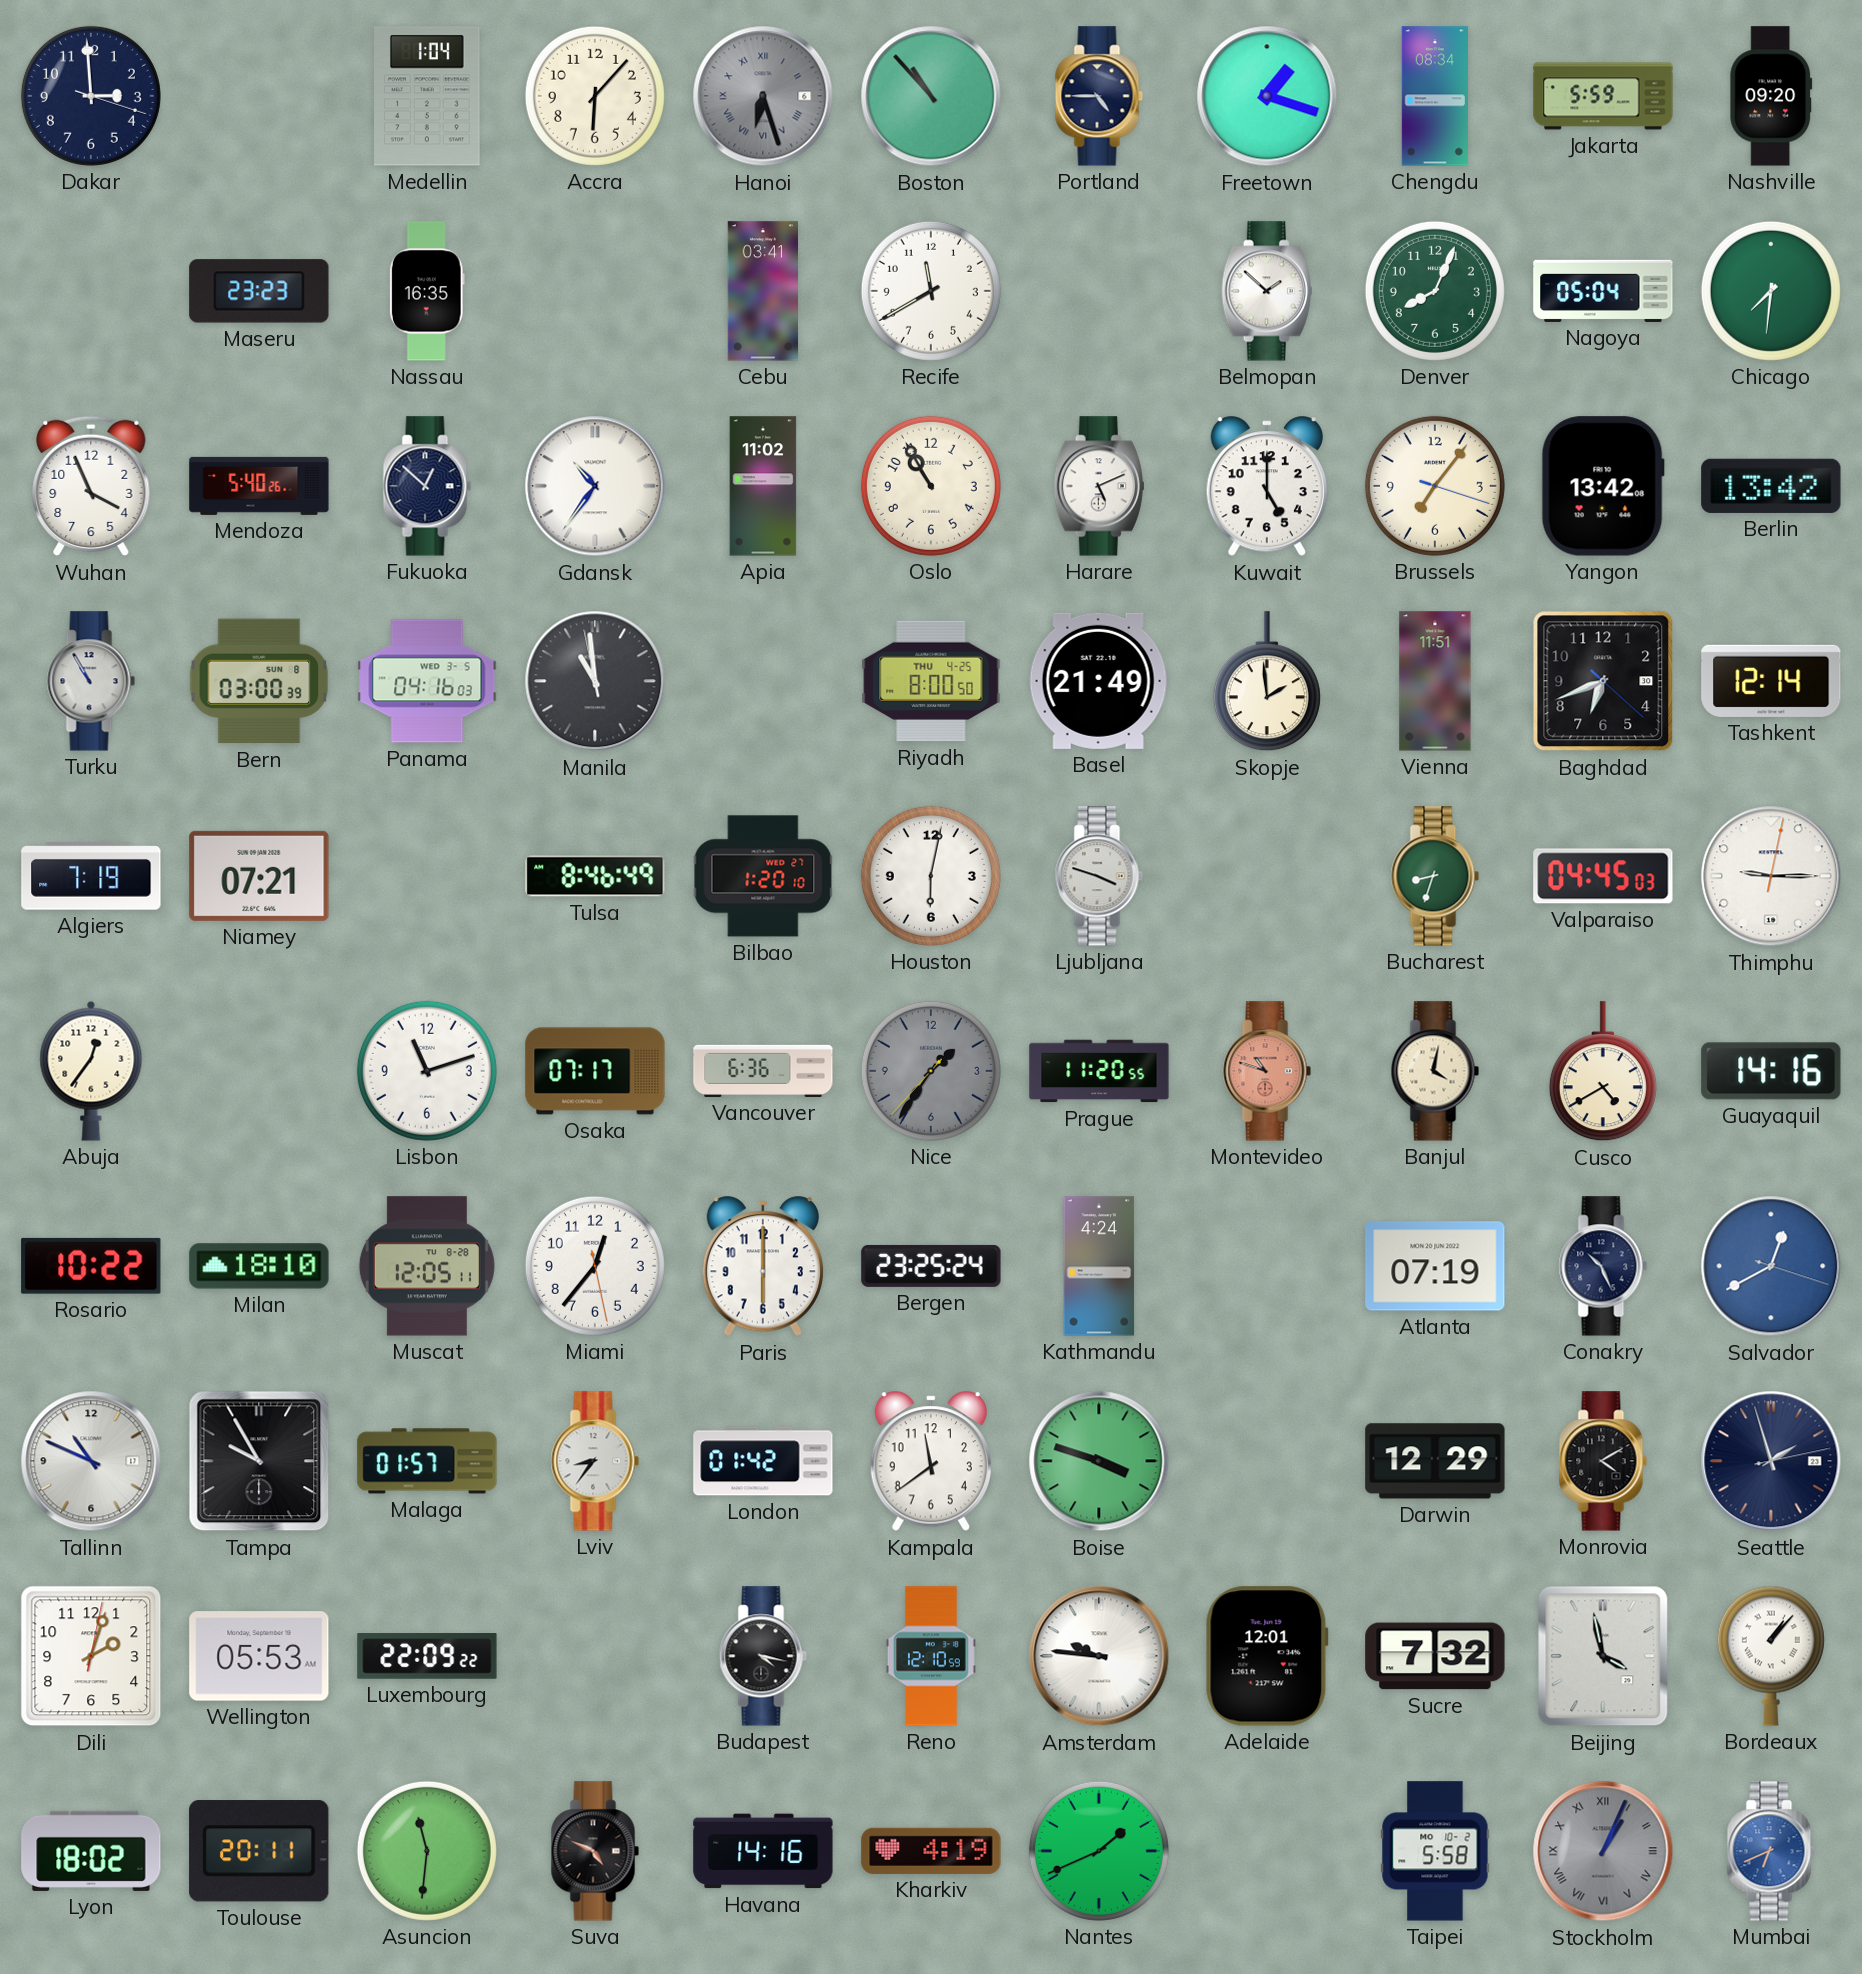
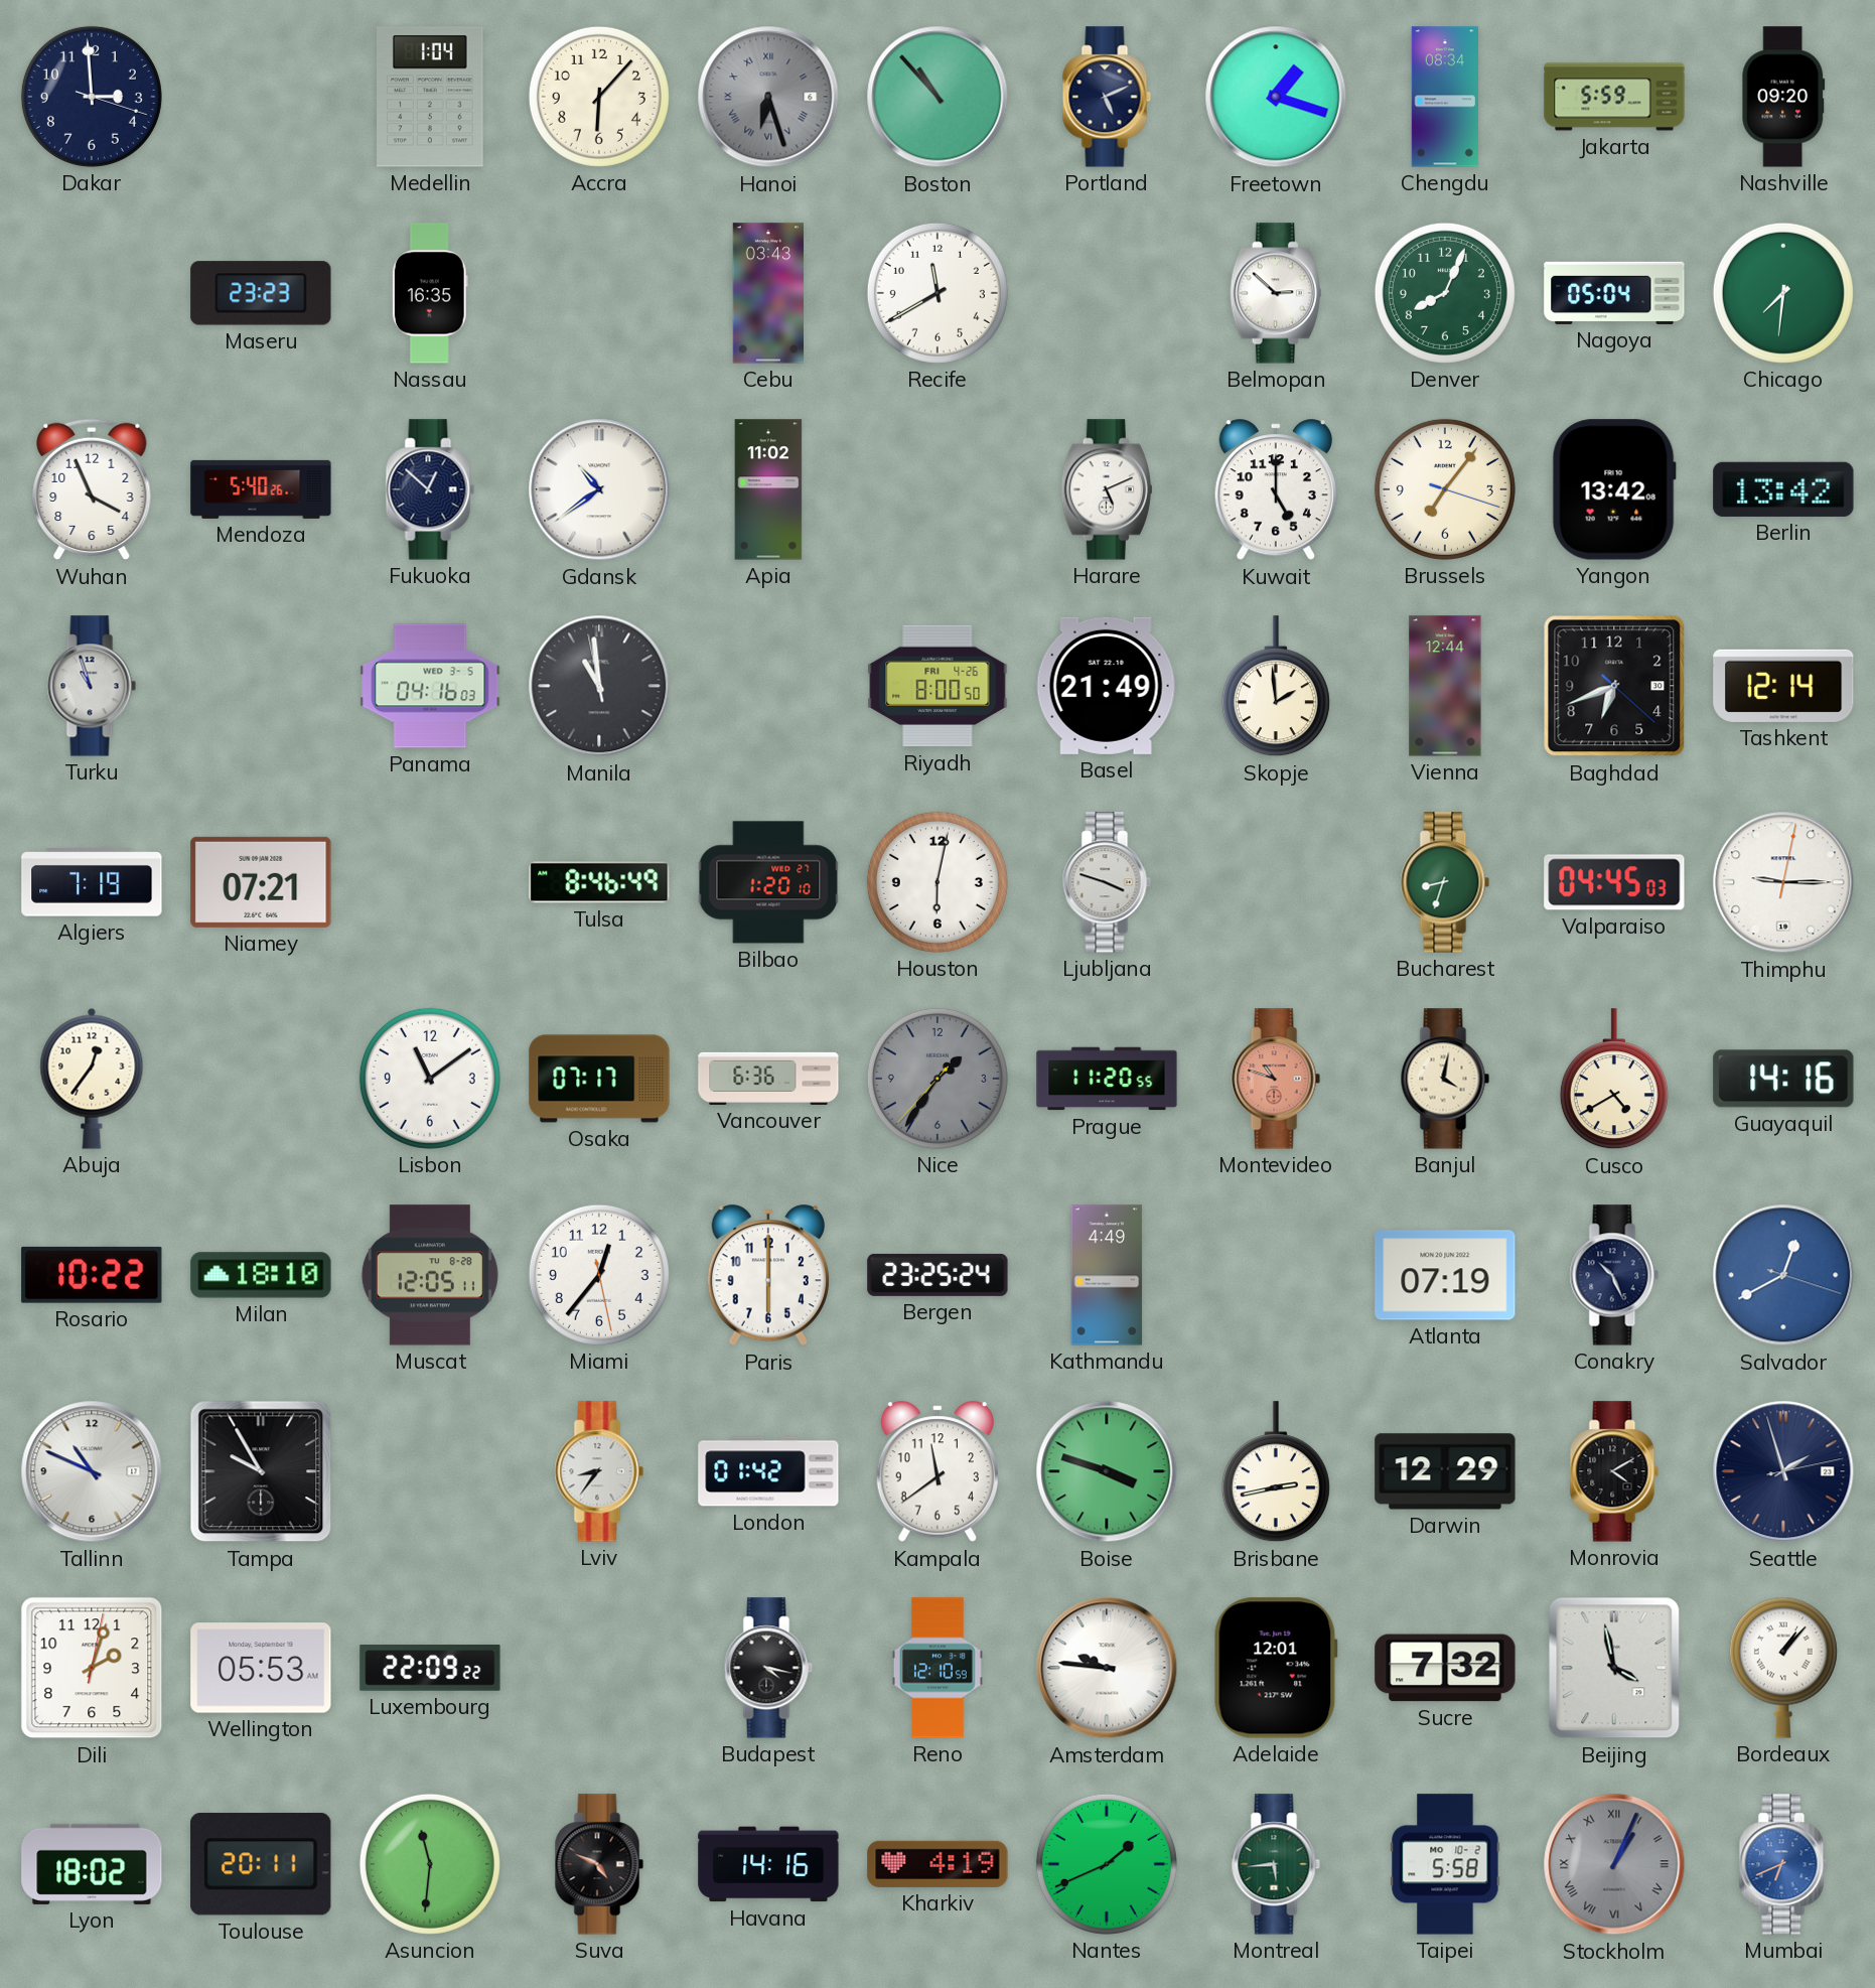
Portland: 4:45 -> 5:11
Cebu: 03:41 -> 03:43
Belmopan: 1:52 -> 2:52
Gdansk: 10:36 -> 10:39
Oslo: 10:55 -> none
Turku: 10:55 -> 10:57
Bern: 03:00 -> none
Riyadh date: THU 4-25 -> FRI 4-26
Vienna: 11:51 -> 12:44
Lisbon: 11:12 -> 11:09
Kathmandu: 4:24 -> 4:49
Malaga: 01:57 -> none
Brisbane: none -> 2:43
Montreal: none -> 5:44
